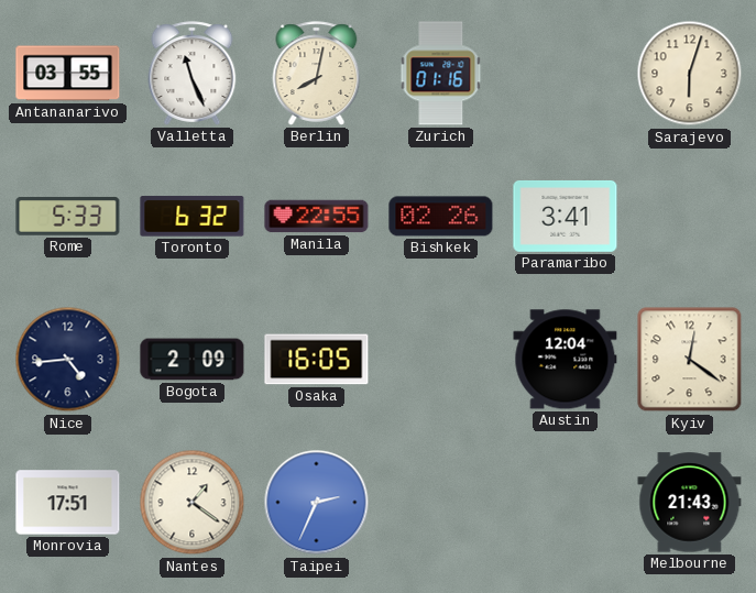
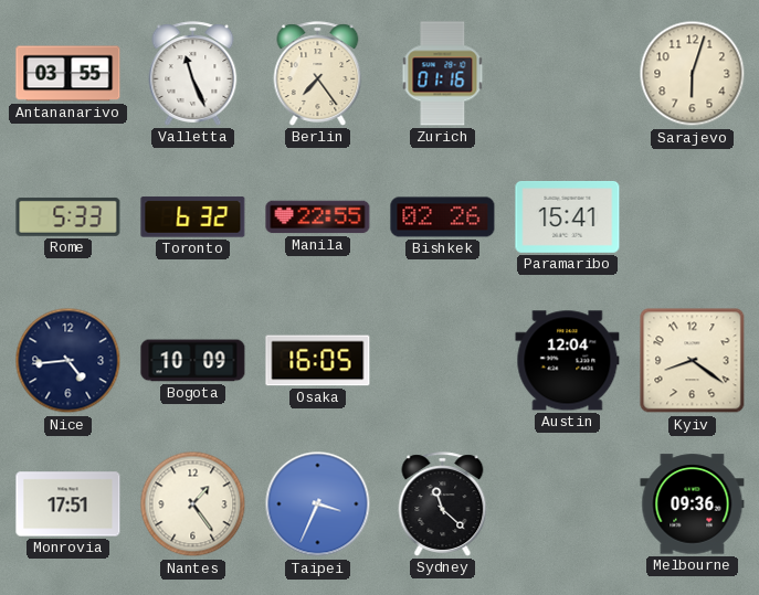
Berlin: 8:02 -> 7:24
Paramaribo: 3:41 -> 15:41
Bogota: 2:09 -> 10:09
Kyiv: 12:21 -> 8:21
Nantes: 1:21 -> 1:24
Taipei: 2:34 -> 3:34
Sydney: none -> 11:22
Melbourne: 21:43 -> 09:36
